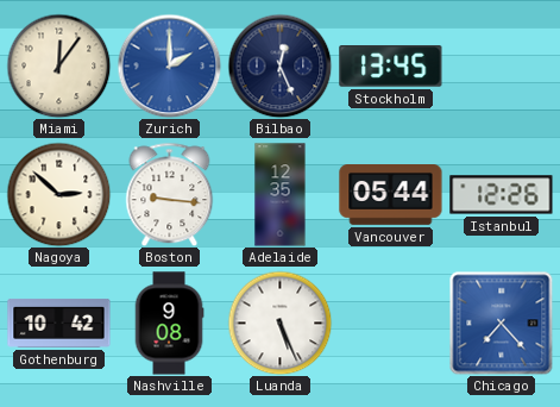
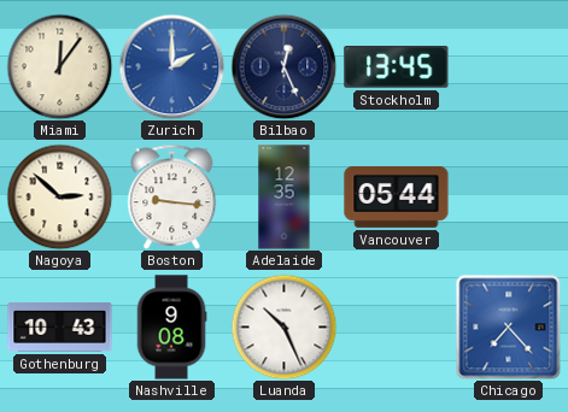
Istanbul: 12:26 -> none
Gothenburg: 10:42 -> 10:43
Luanda: 5:26 -> 10:26
